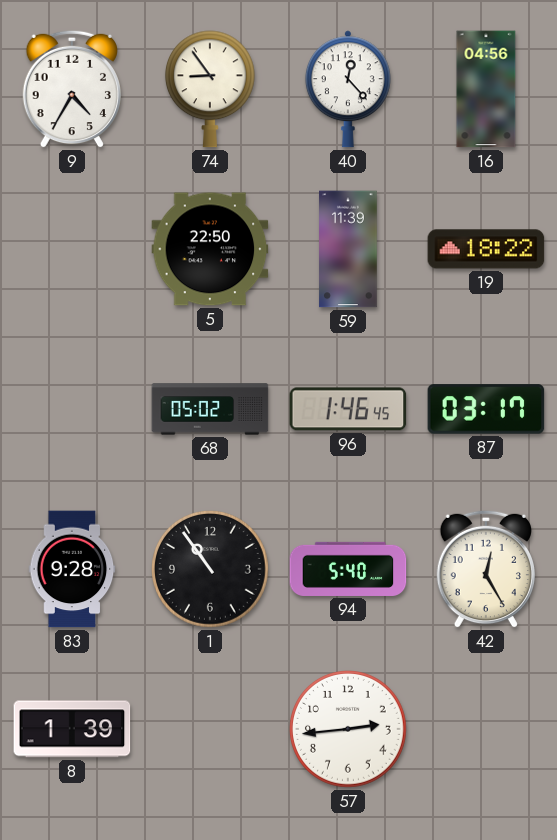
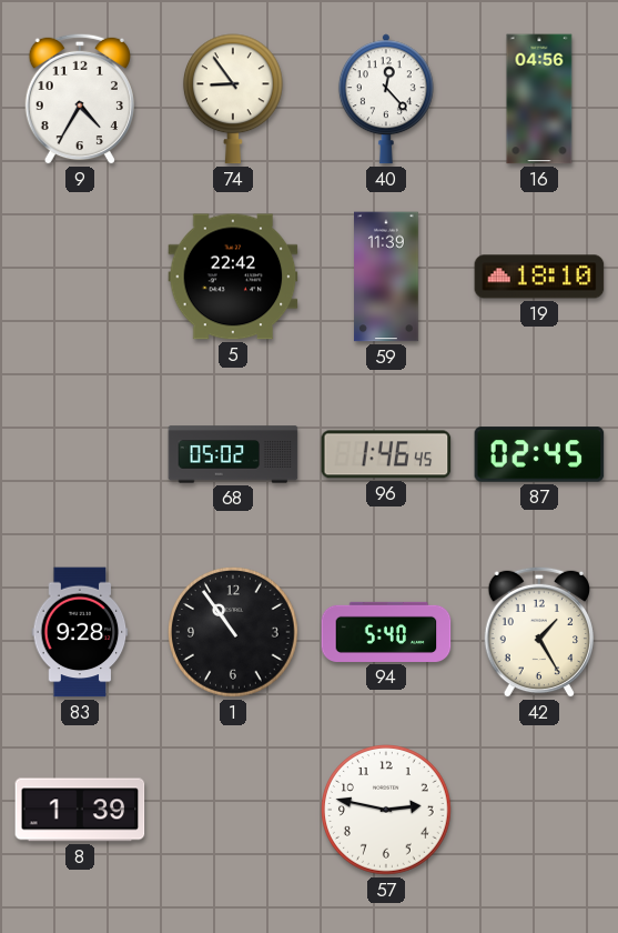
5: 22:50 -> 22:42
19: 18:22 -> 18:10
87: 03:17 -> 02:45
42: 12:25 -> 1:25
57: 2:44 -> 2:47
